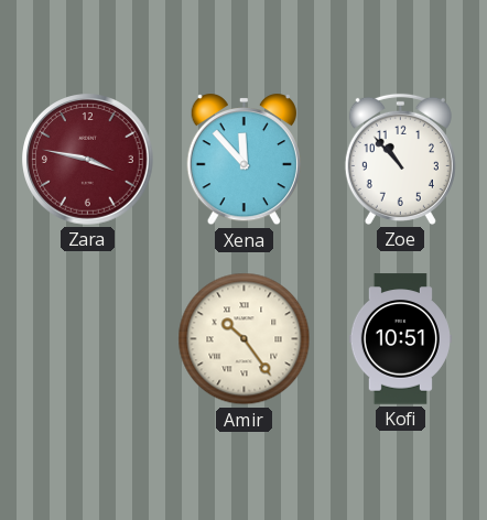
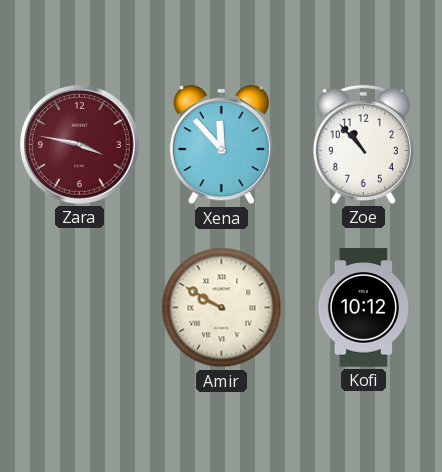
Amir: 10:24 -> 9:50
Kofi: 10:51 -> 10:12
